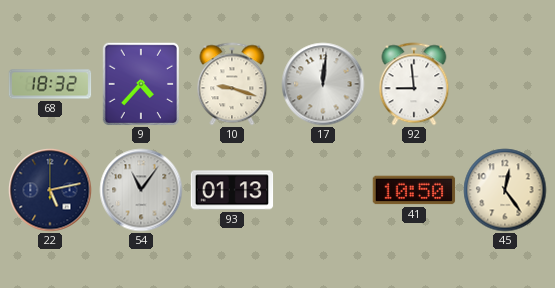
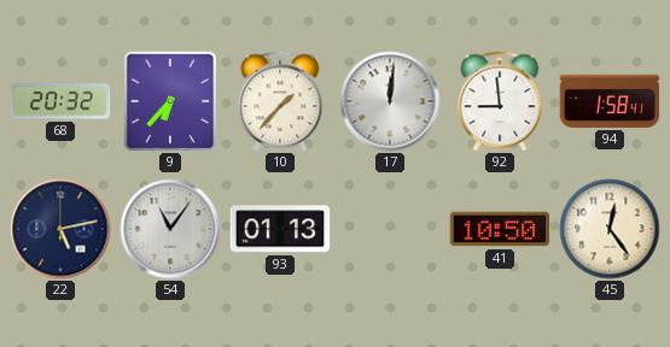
68: 18:32 -> 20:32
9: 4:37 -> 6:37
10: 9:18 -> 1:37
94: none -> 1:58
